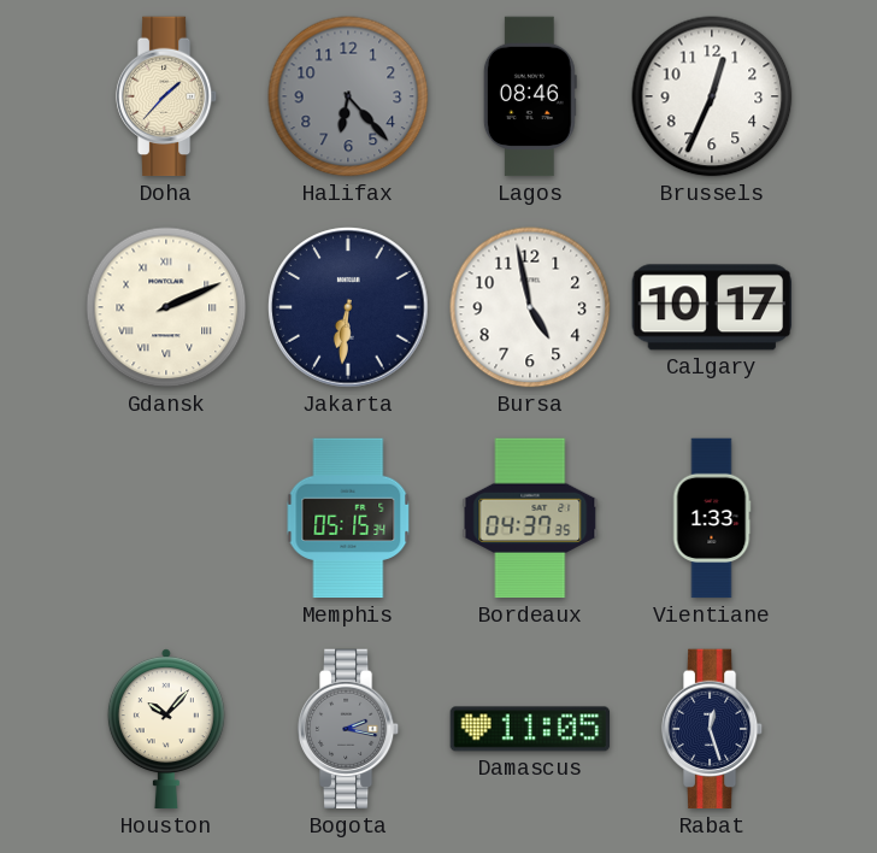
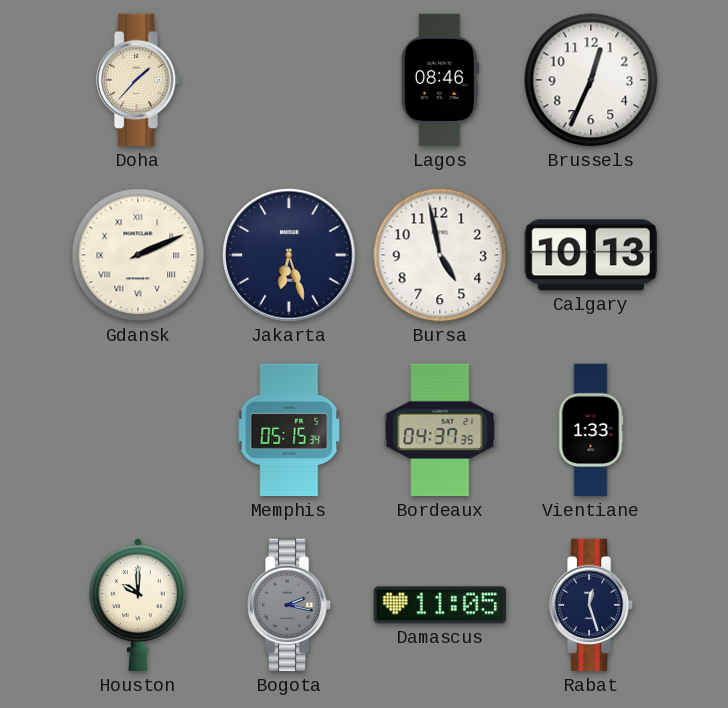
Halifax: 6:23 -> none
Jakarta: 6:31 -> 6:27
Calgary: 10:17 -> 10:13
Houston: 10:07 -> 10:00
